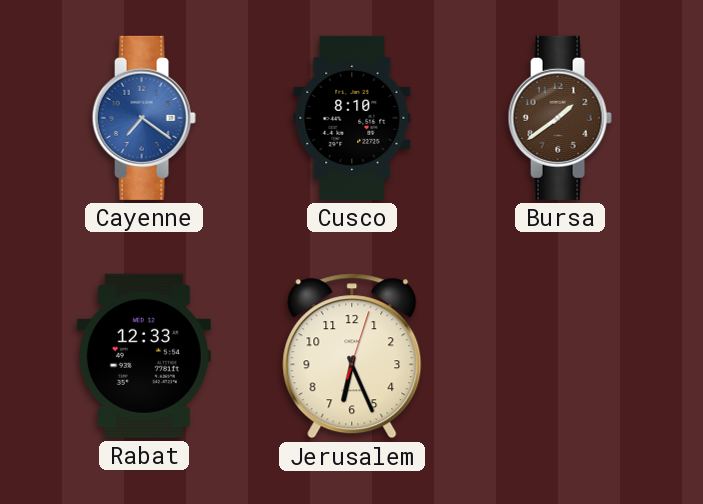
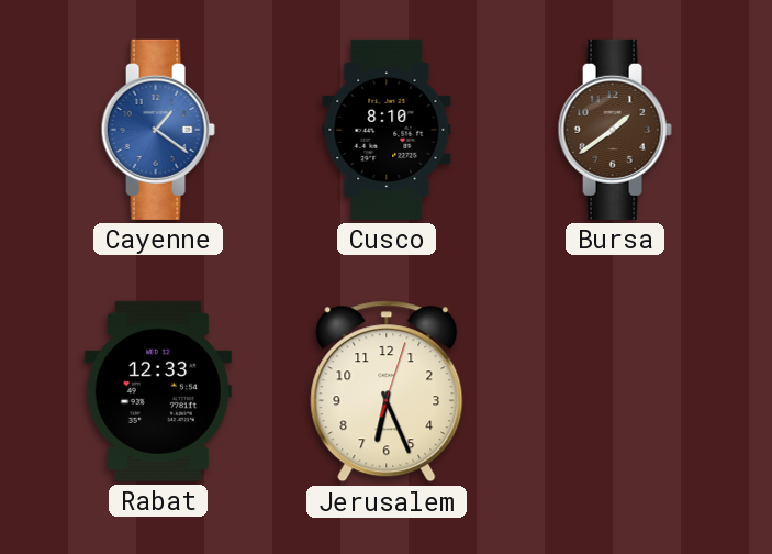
Cayenne: 7:21 -> 1:21
